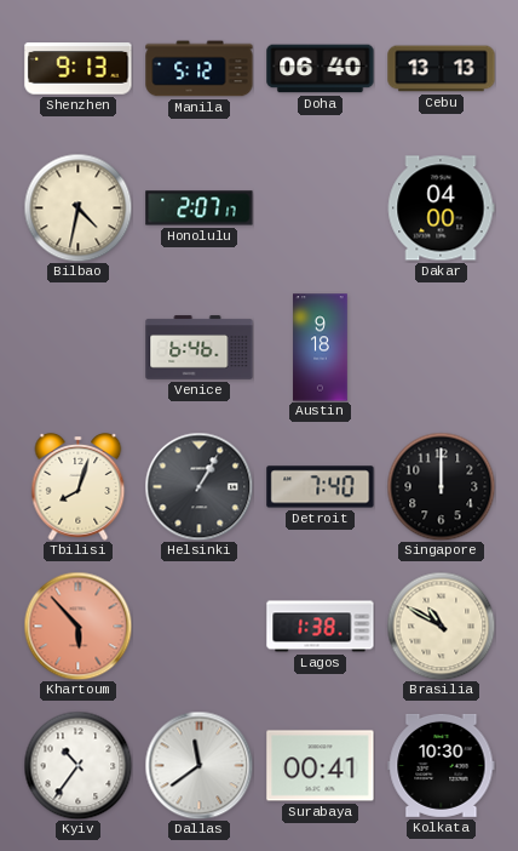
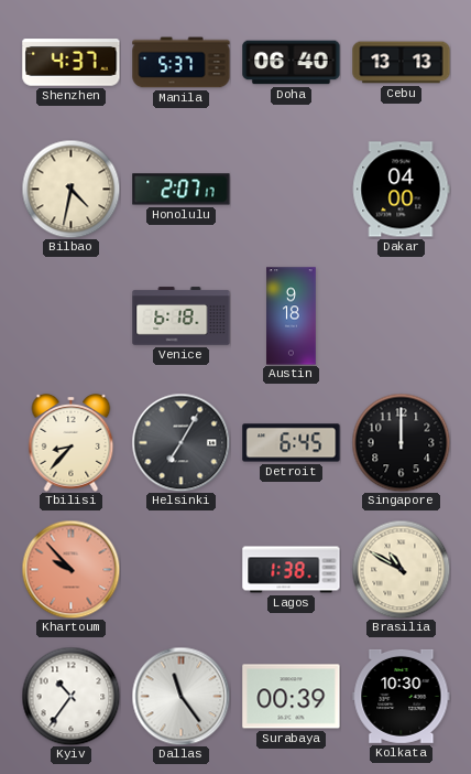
Shenzhen: 9:13 -> 4:37
Manila: 5:12 -> 5:37
Venice: 6:46 -> 6:18
Tbilisi: 8:03 -> 8:37
Helsinki: 1:05 -> 7:05
Detroit: 7:40 -> 6:45
Khartoum: 5:53 -> 9:53
Dallas: 11:39 -> 11:24
Surabaya: 00:41 -> 00:39
